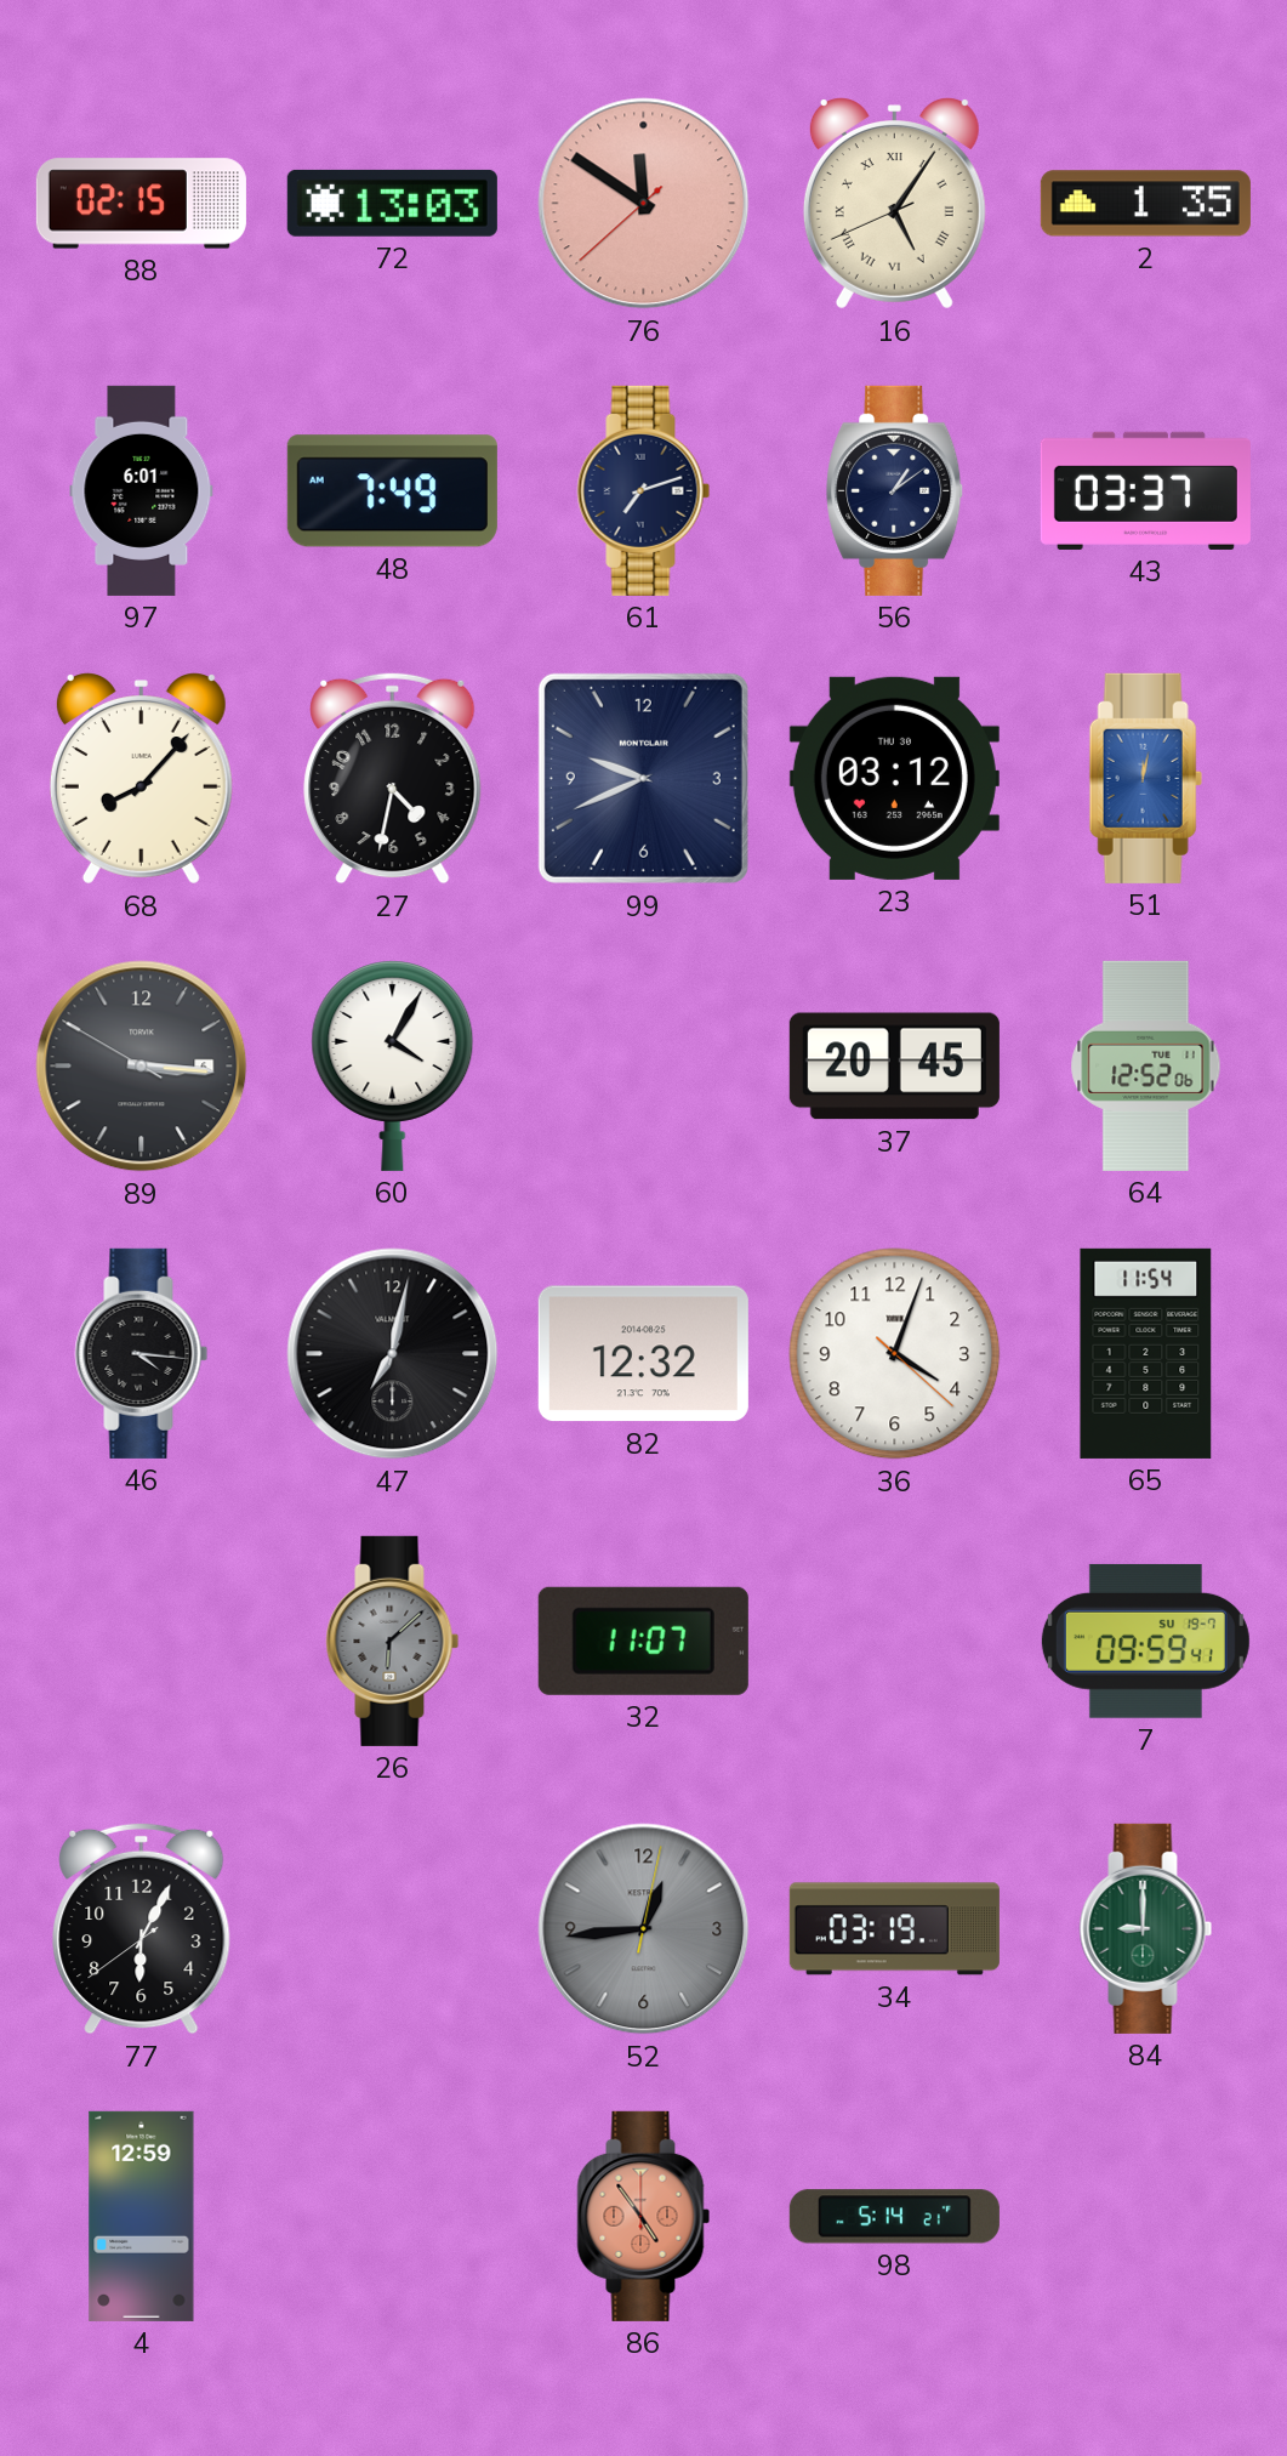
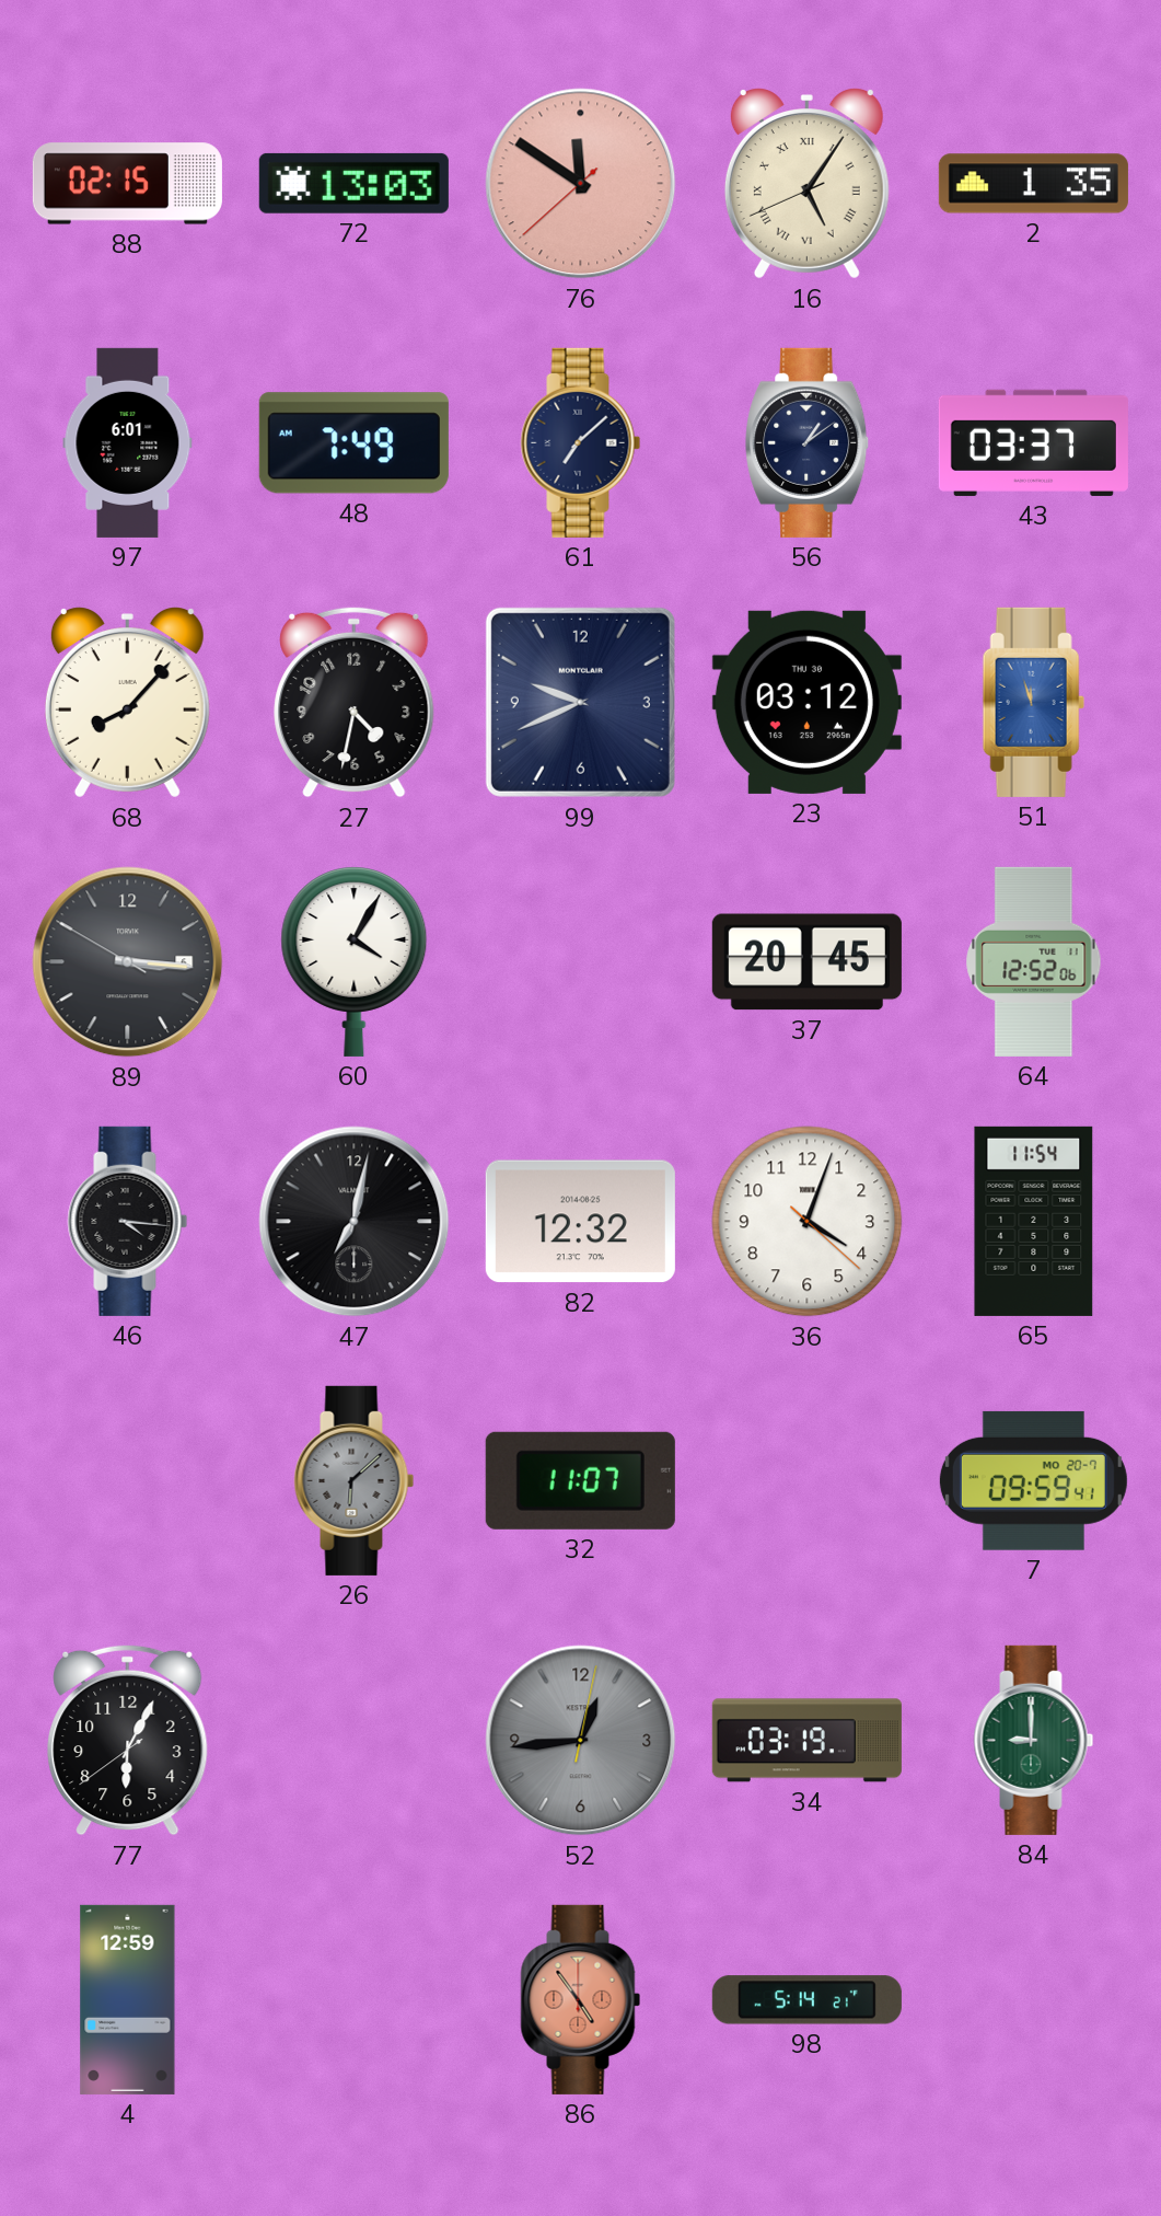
61: 7:12 -> 7:08
51: 12:02 -> 11:57
7 date: SU 19-7 -> MO 20-7
